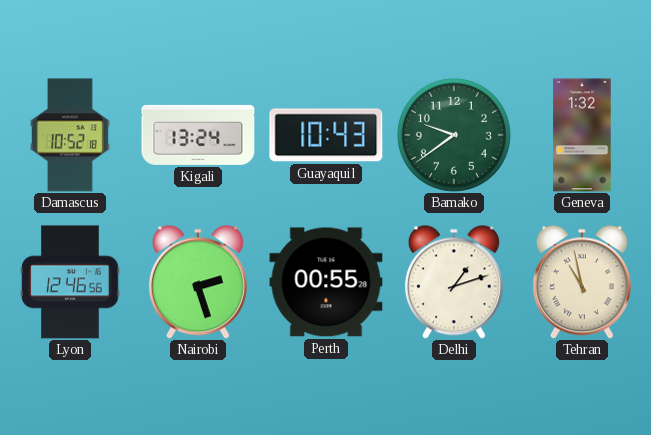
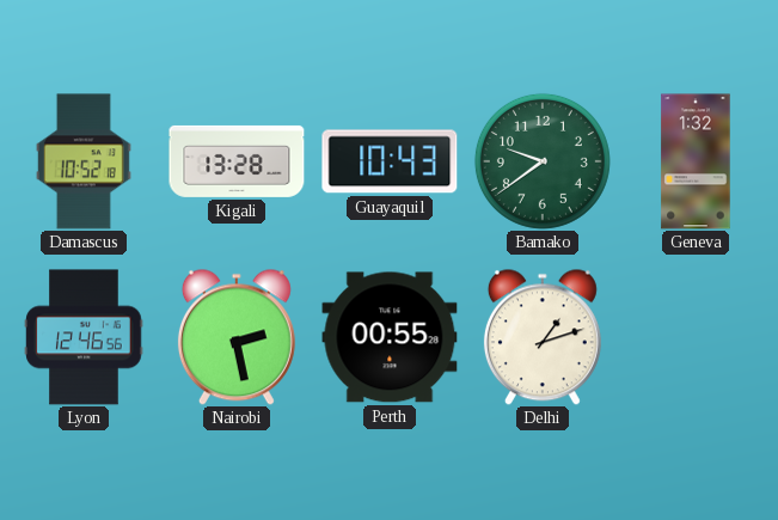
Kigali: 13:24 -> 13:28
Nairobi: 2:27 -> 2:28
Tehran: 10:58 -> none
